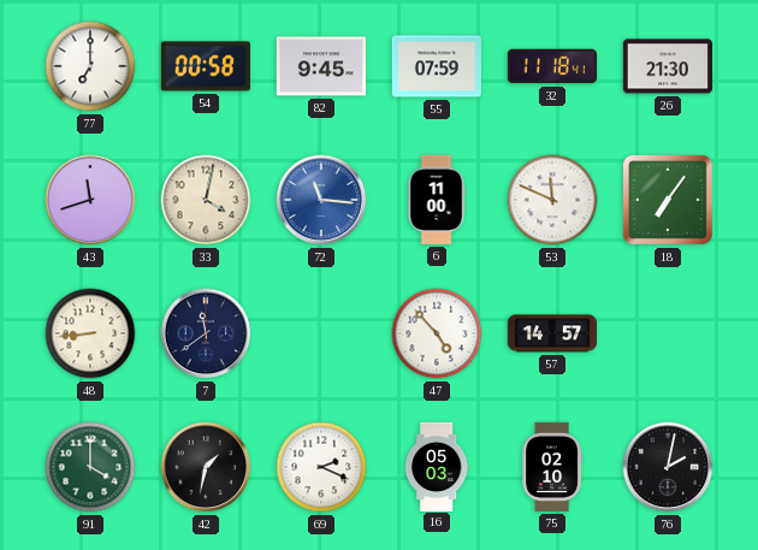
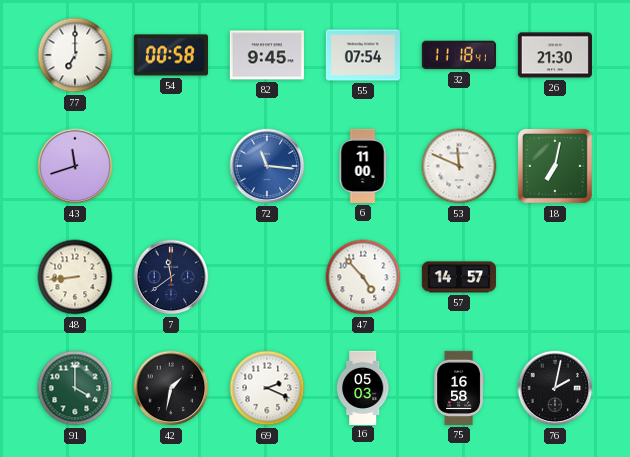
55: 07:59 -> 07:54
33: 4:02 -> none
18: 7:06 -> 7:02
75: 02:10 -> 16:58
